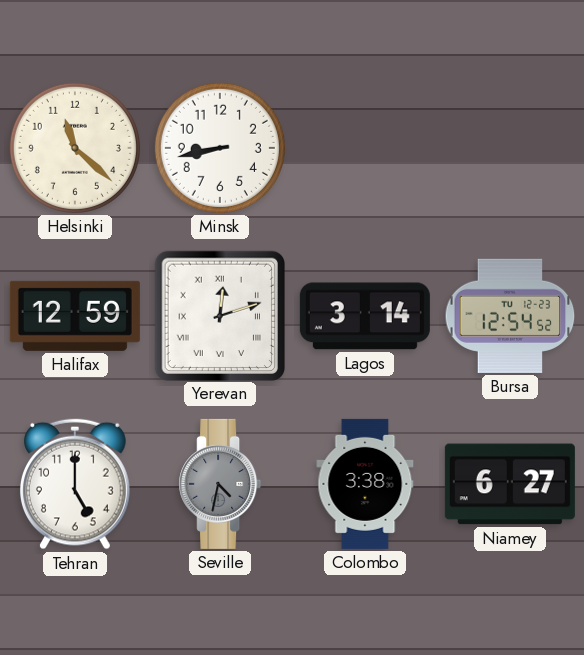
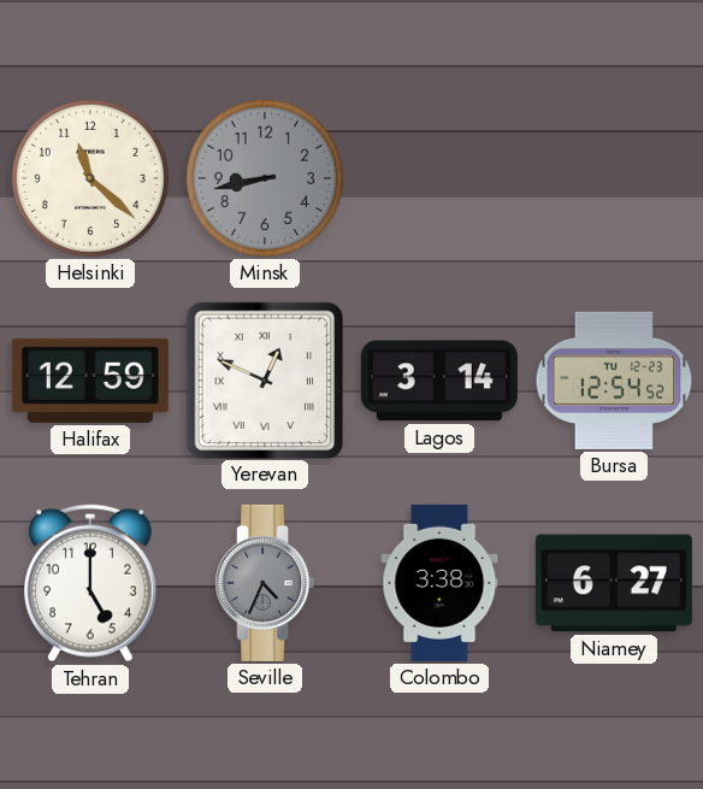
Minsk dial: white -> grey
Yerevan: 12:12 -> 12:49
Seville: 4:32 -> 4:34
